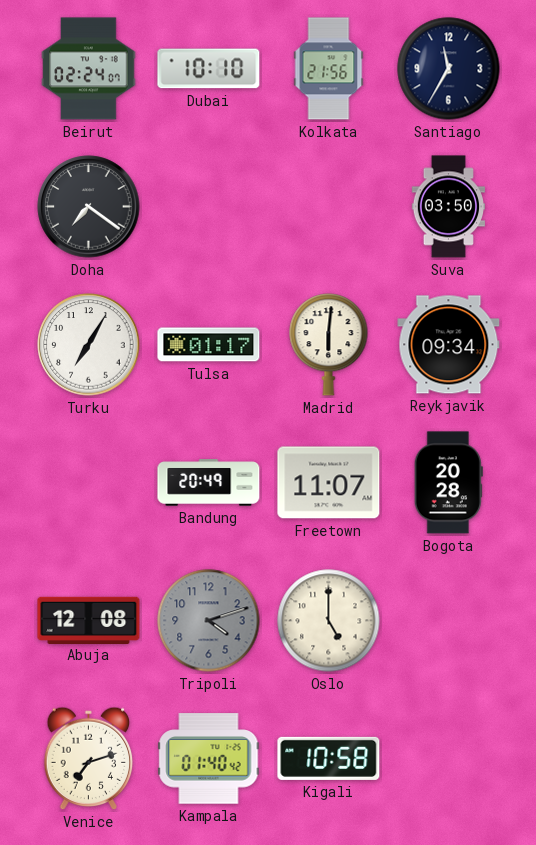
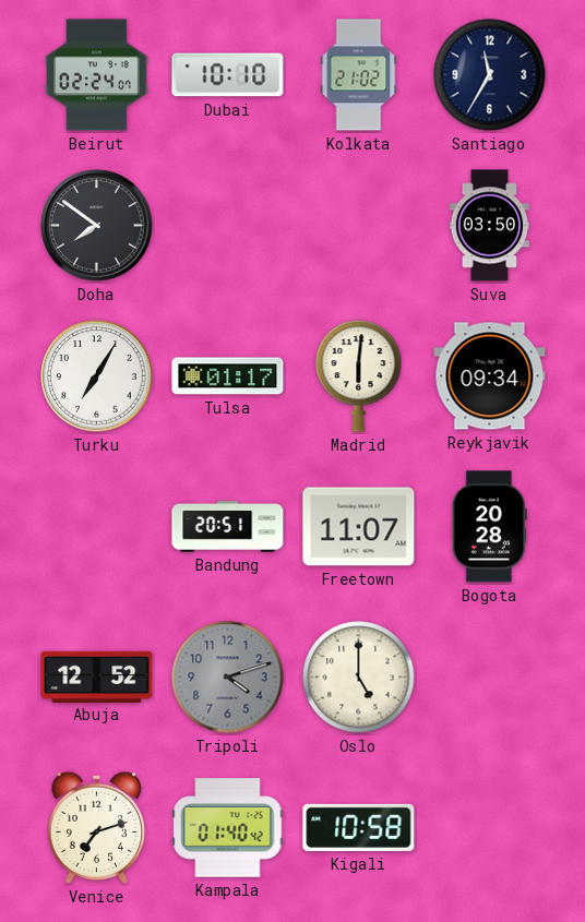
Kolkata: 21:56 -> 21:02
Doha: 7:21 -> 7:51
Bandung: 20:49 -> 20:51
Abuja: 12:08 -> 12:52
